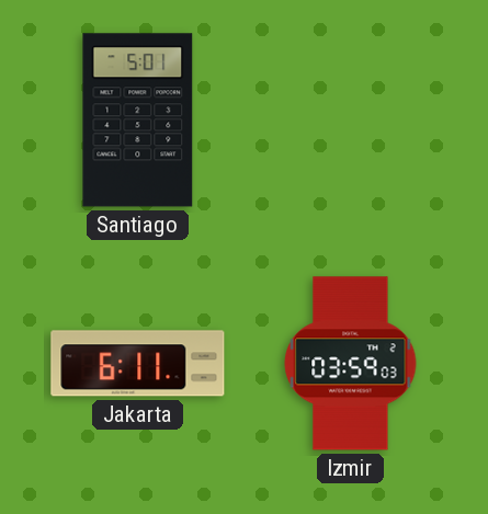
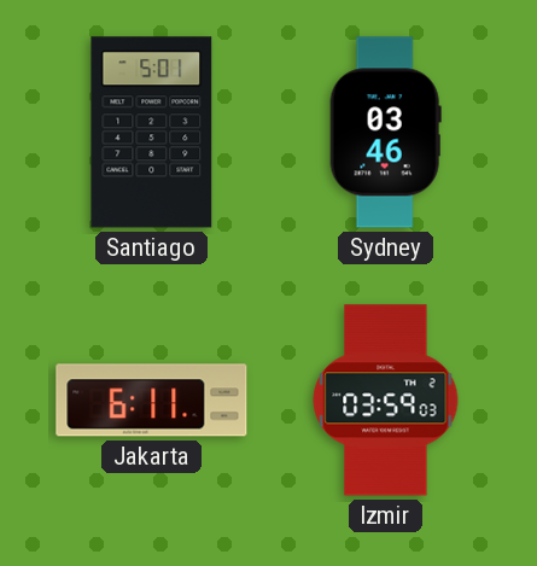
Sydney: none -> 03:46
